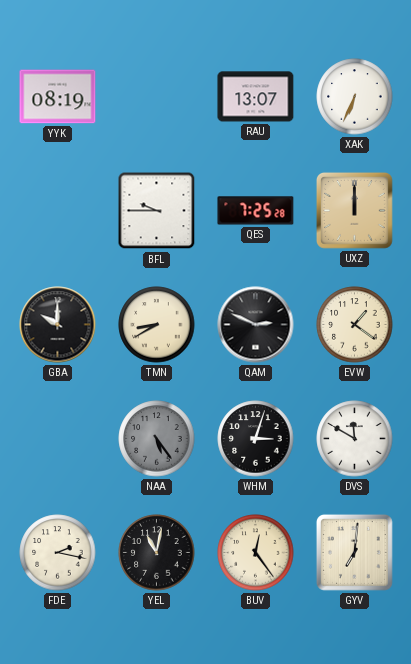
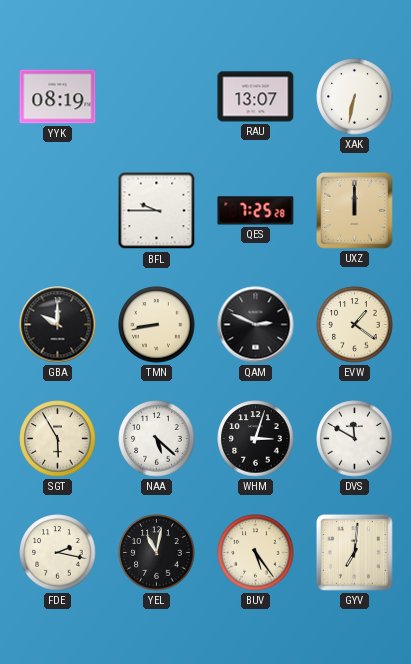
XAK: 6:34 -> 6:32
TMN: 8:40 -> 8:43
SGT: none -> 5:55
NAA: 5:24 -> 5:22
NAA dial: grey -> white
BUV: 12:24 -> 5:24
